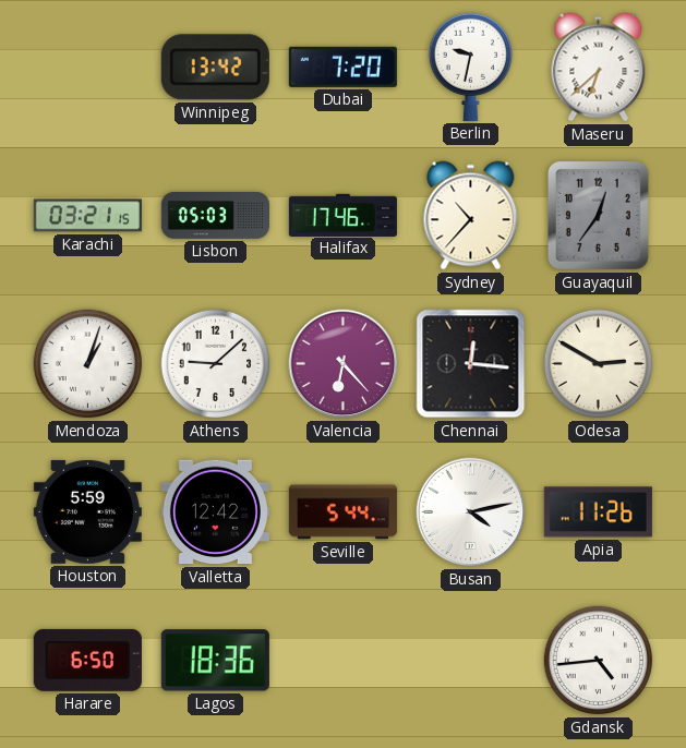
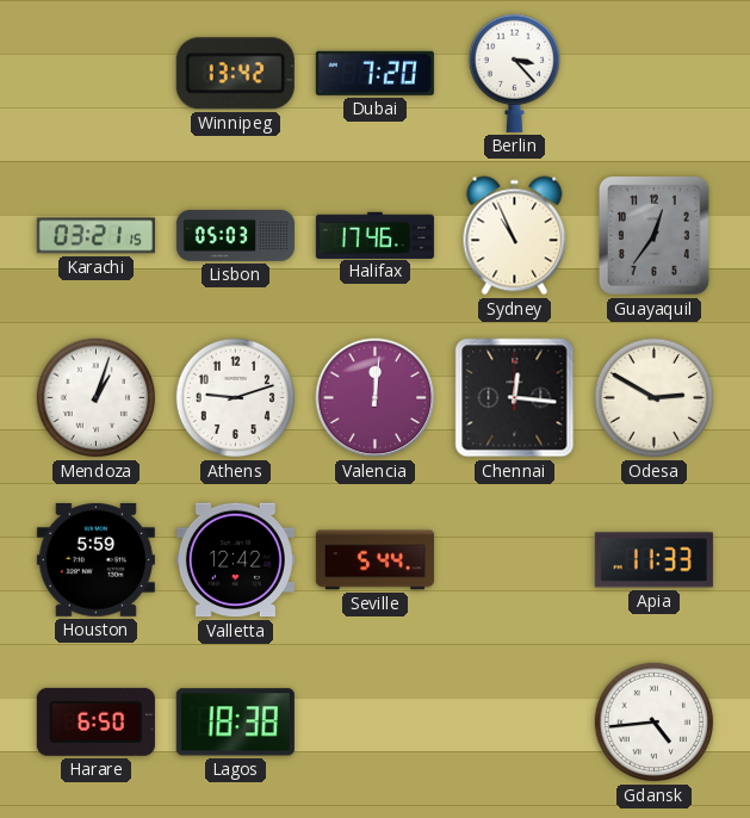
Berlin: 9:32 -> 3:23
Maseru: 6:38 -> none
Sydney: 10:37 -> 10:56
Athens: 9:08 -> 9:12
Valencia: 6:23 -> 12:01
Busan: 4:13 -> none
Apia: 11:26 -> 11:33
Lagos: 18:36 -> 18:38
